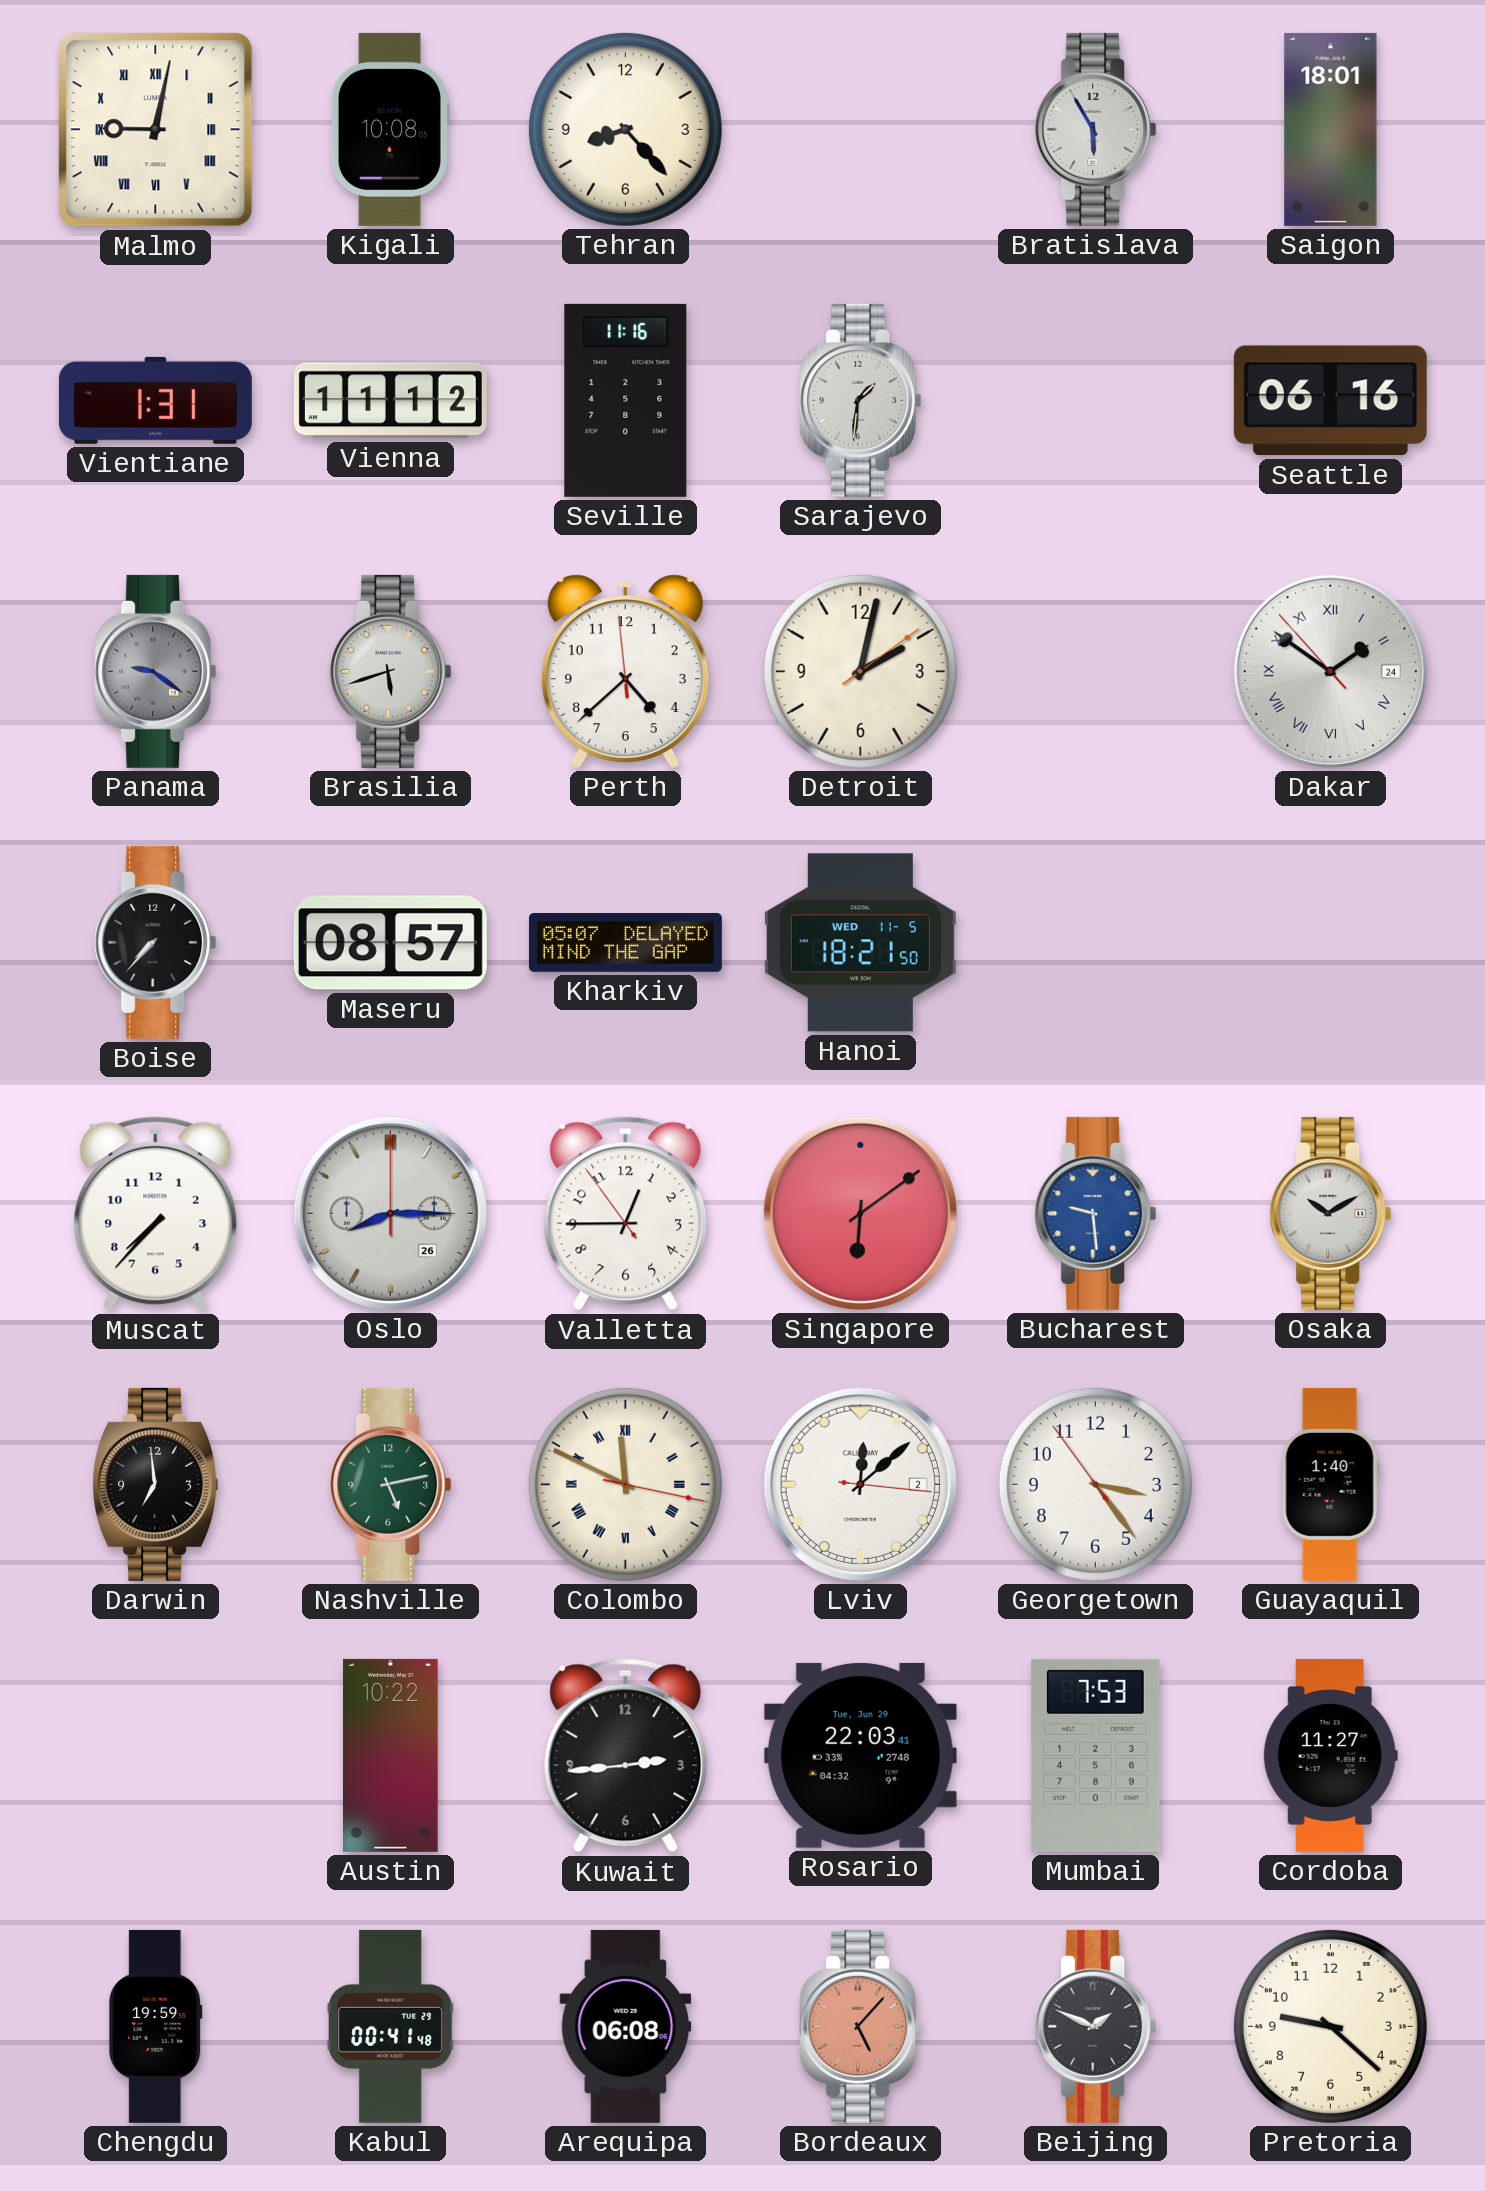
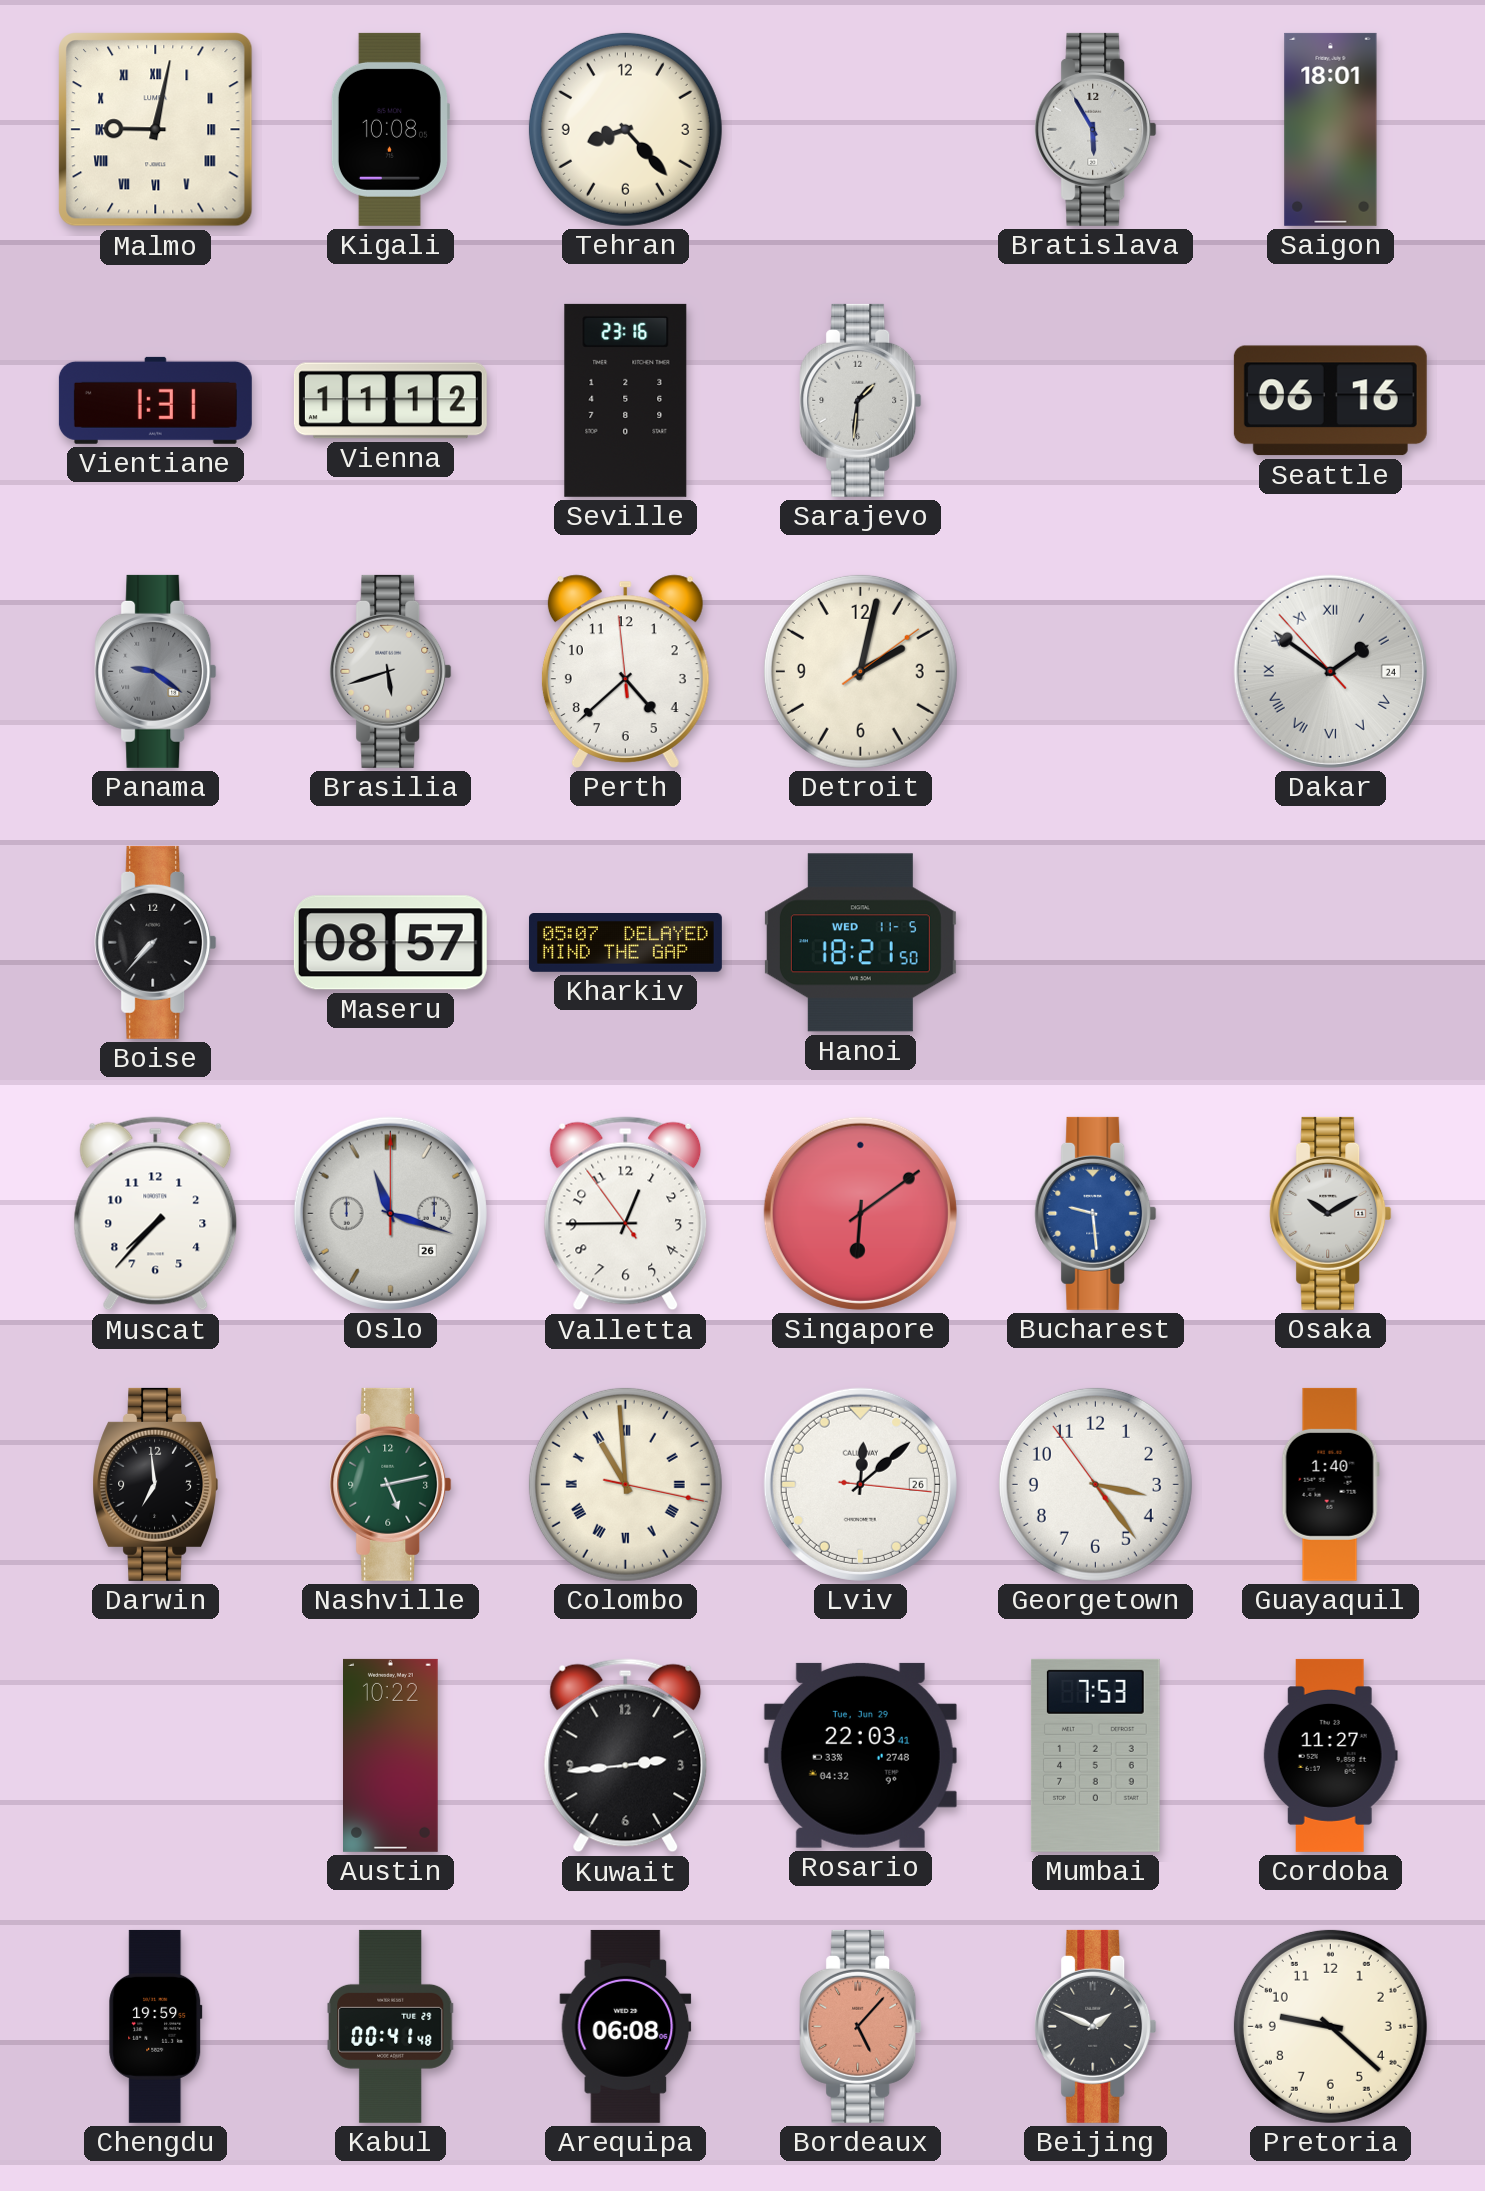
Seville: 11:16 -> 23:16
Oslo: 8:15 -> 11:18
Colombo: 11:49 -> 10:59
Lviv date: 2 -> 26
